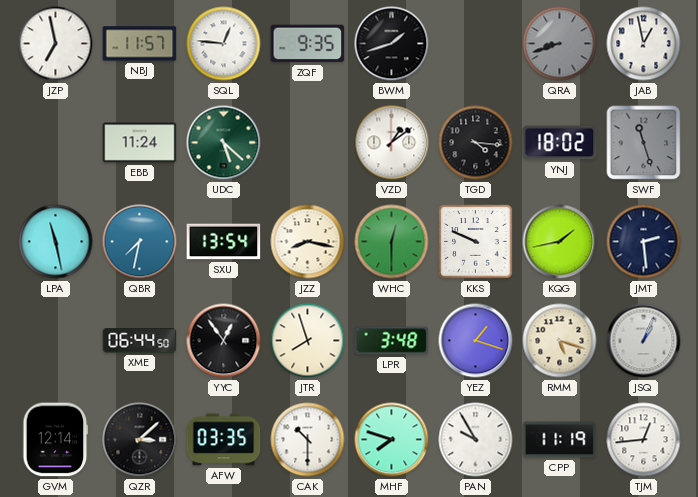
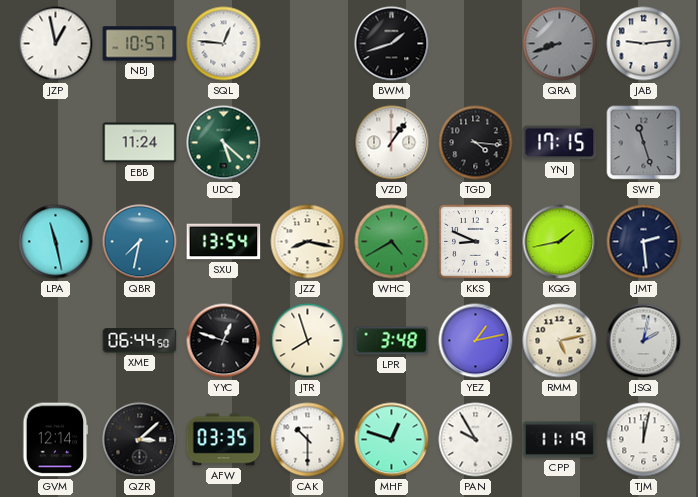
JZP: 6:58 -> 12:58
NBJ: 11:57 -> 10:57
ZQF: 9:35 -> none
JAB: 12:58 -> 9:14
VZD: 1:09 -> 1:06
YNJ: 18:02 -> 17:15
WHC: 12:30 -> 4:40
KKS: 9:49 -> 8:49
YYC: 12:54 -> 12:48
YEZ: 1:18 -> 1:13
RMM: 5:18 -> 5:13
JSQ: 1:04 -> 2:02
MHF: 7:48 -> 12:48
TJM: 12:44 -> 12:02
